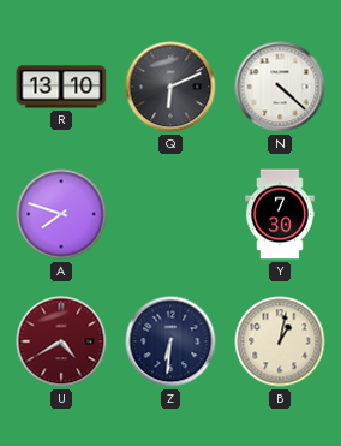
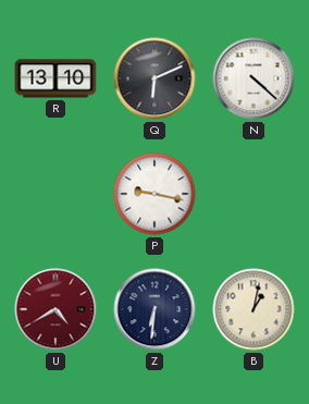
A: 7:48 -> none
P: none -> 9:17
Y: 7:30 -> none
